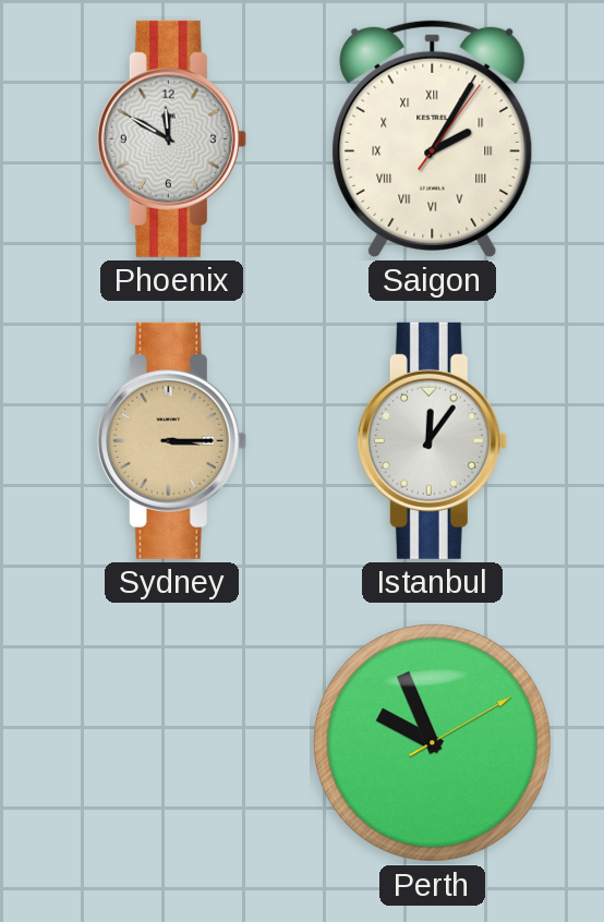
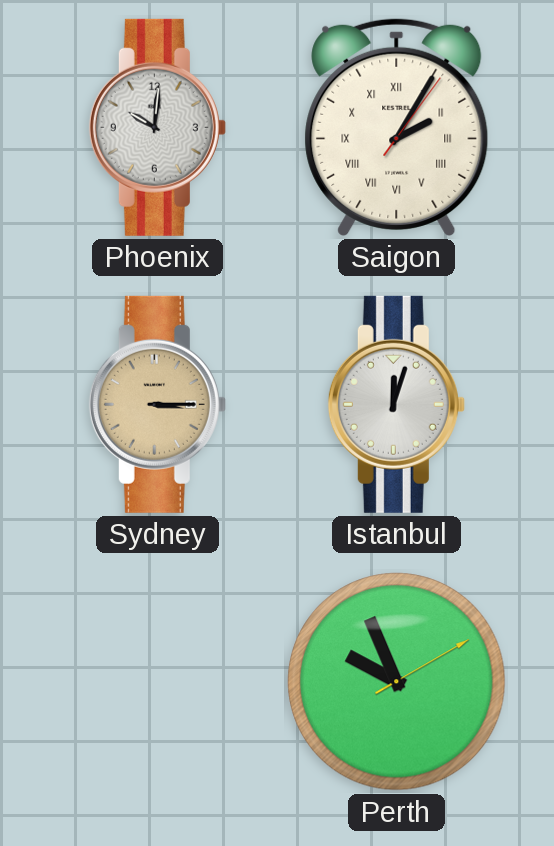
Phoenix: 11:50 -> 10:01
Istanbul: 12:06 -> 12:03
